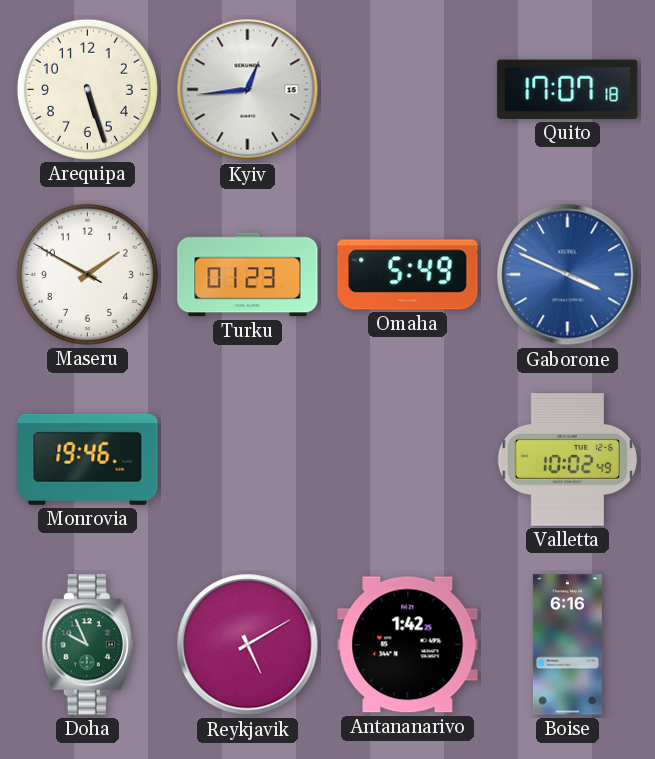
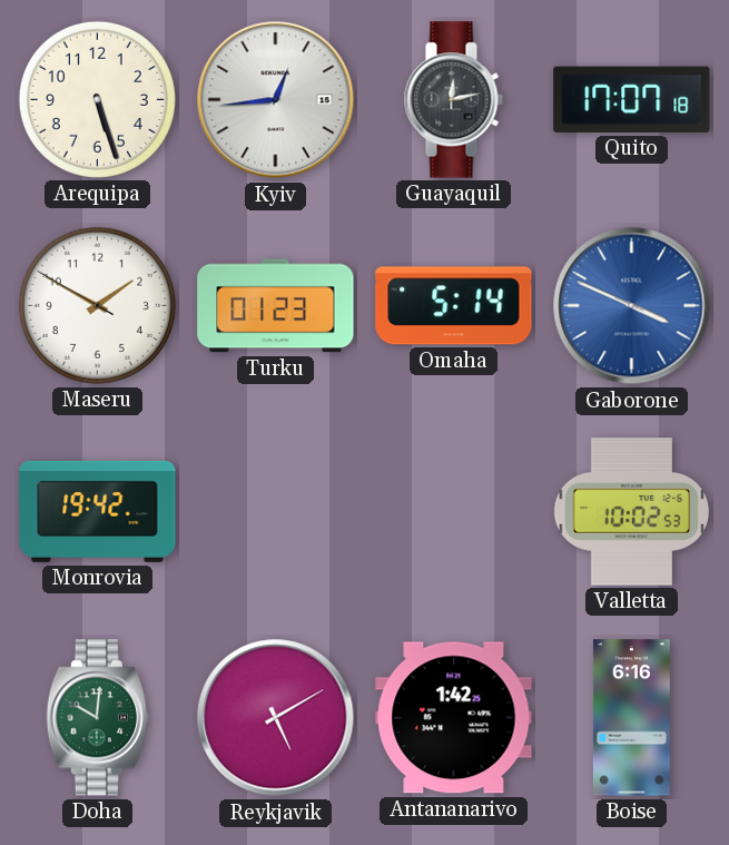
Guayaquil: none -> 12:13
Omaha: 5:49 -> 5:14
Monrovia: 19:46 -> 19:42
Valletta: 10:02:49 -> 10:02:53
Doha: 9:56 -> 10:01
